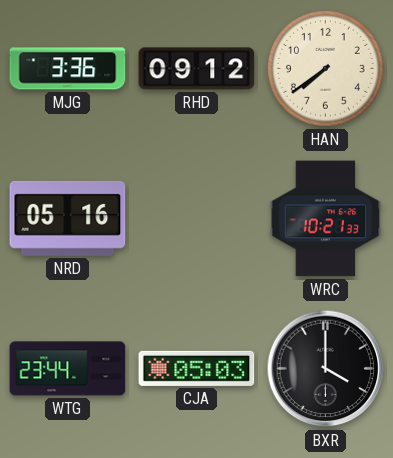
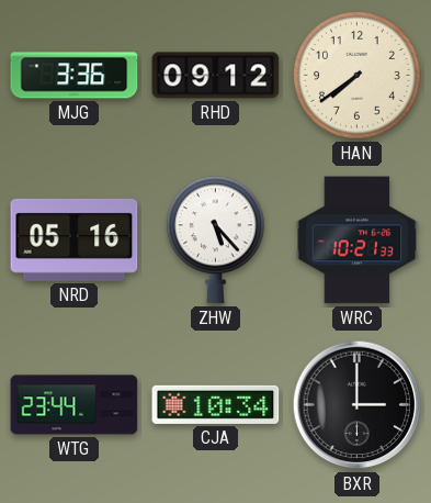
ZHW: none -> 5:23
CJA: 05:03 -> 10:34
BXR: 4:00 -> 3:00
